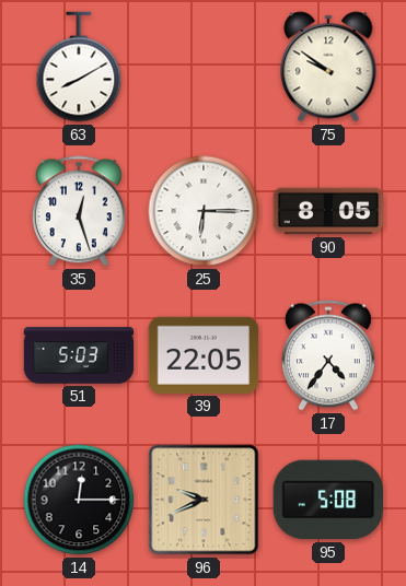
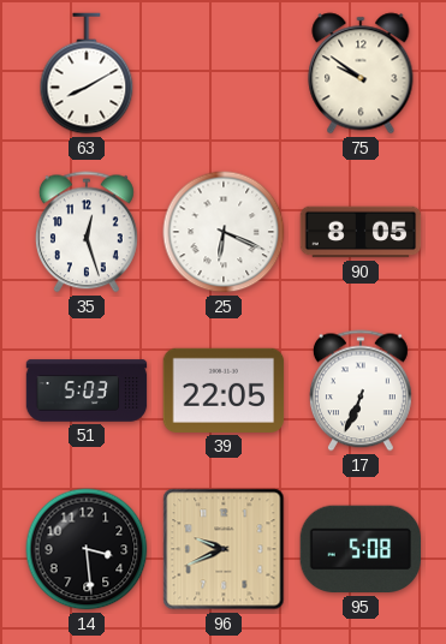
25: 6:15 -> 6:19
17: 4:36 -> 6:34
14: 12:15 -> 3:29
